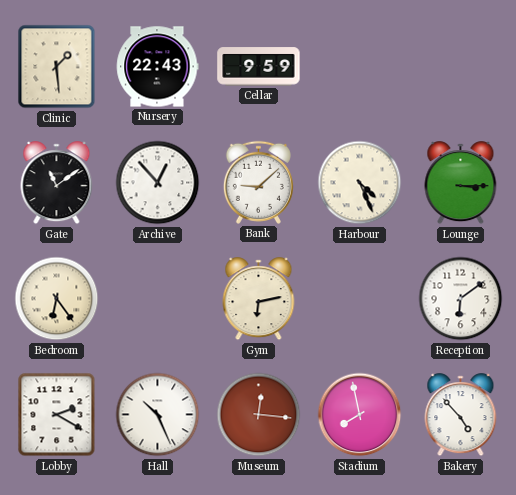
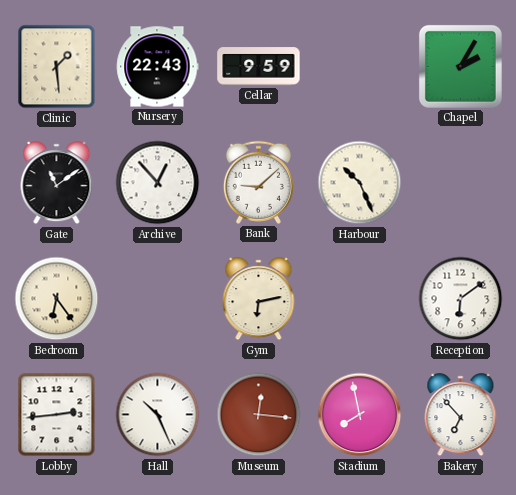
Chapel: none -> 2:05
Harbour: 4:26 -> 10:26
Lounge: 3:15 -> none
Lobby: 2:20 -> 2:44
Bakery: 4:53 -> 6:53
